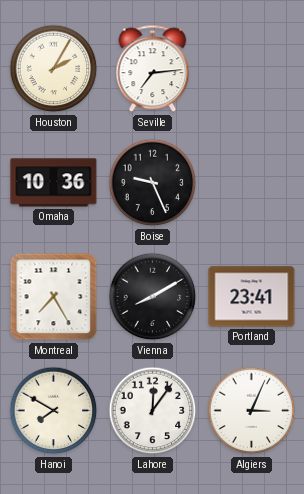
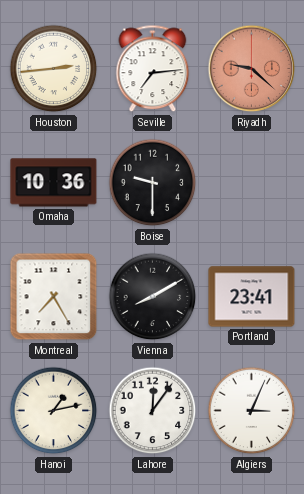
Houston: 2:05 -> 2:44
Riyadh: none -> 9:22
Boise: 9:26 -> 9:30
Hanoi: 7:50 -> 1:13
